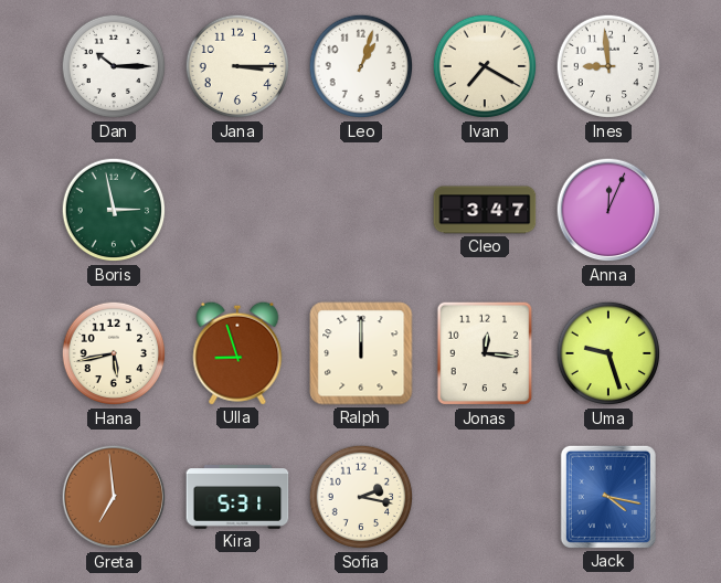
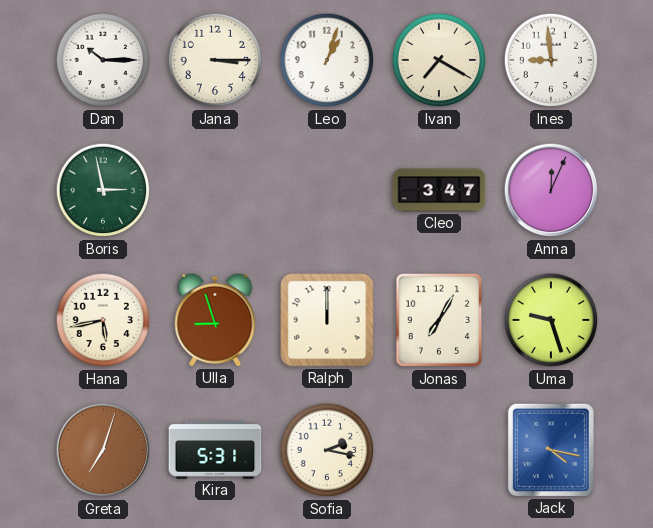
Jonas: 12:16 -> 7:05
Greta: 6:59 -> 7:03
